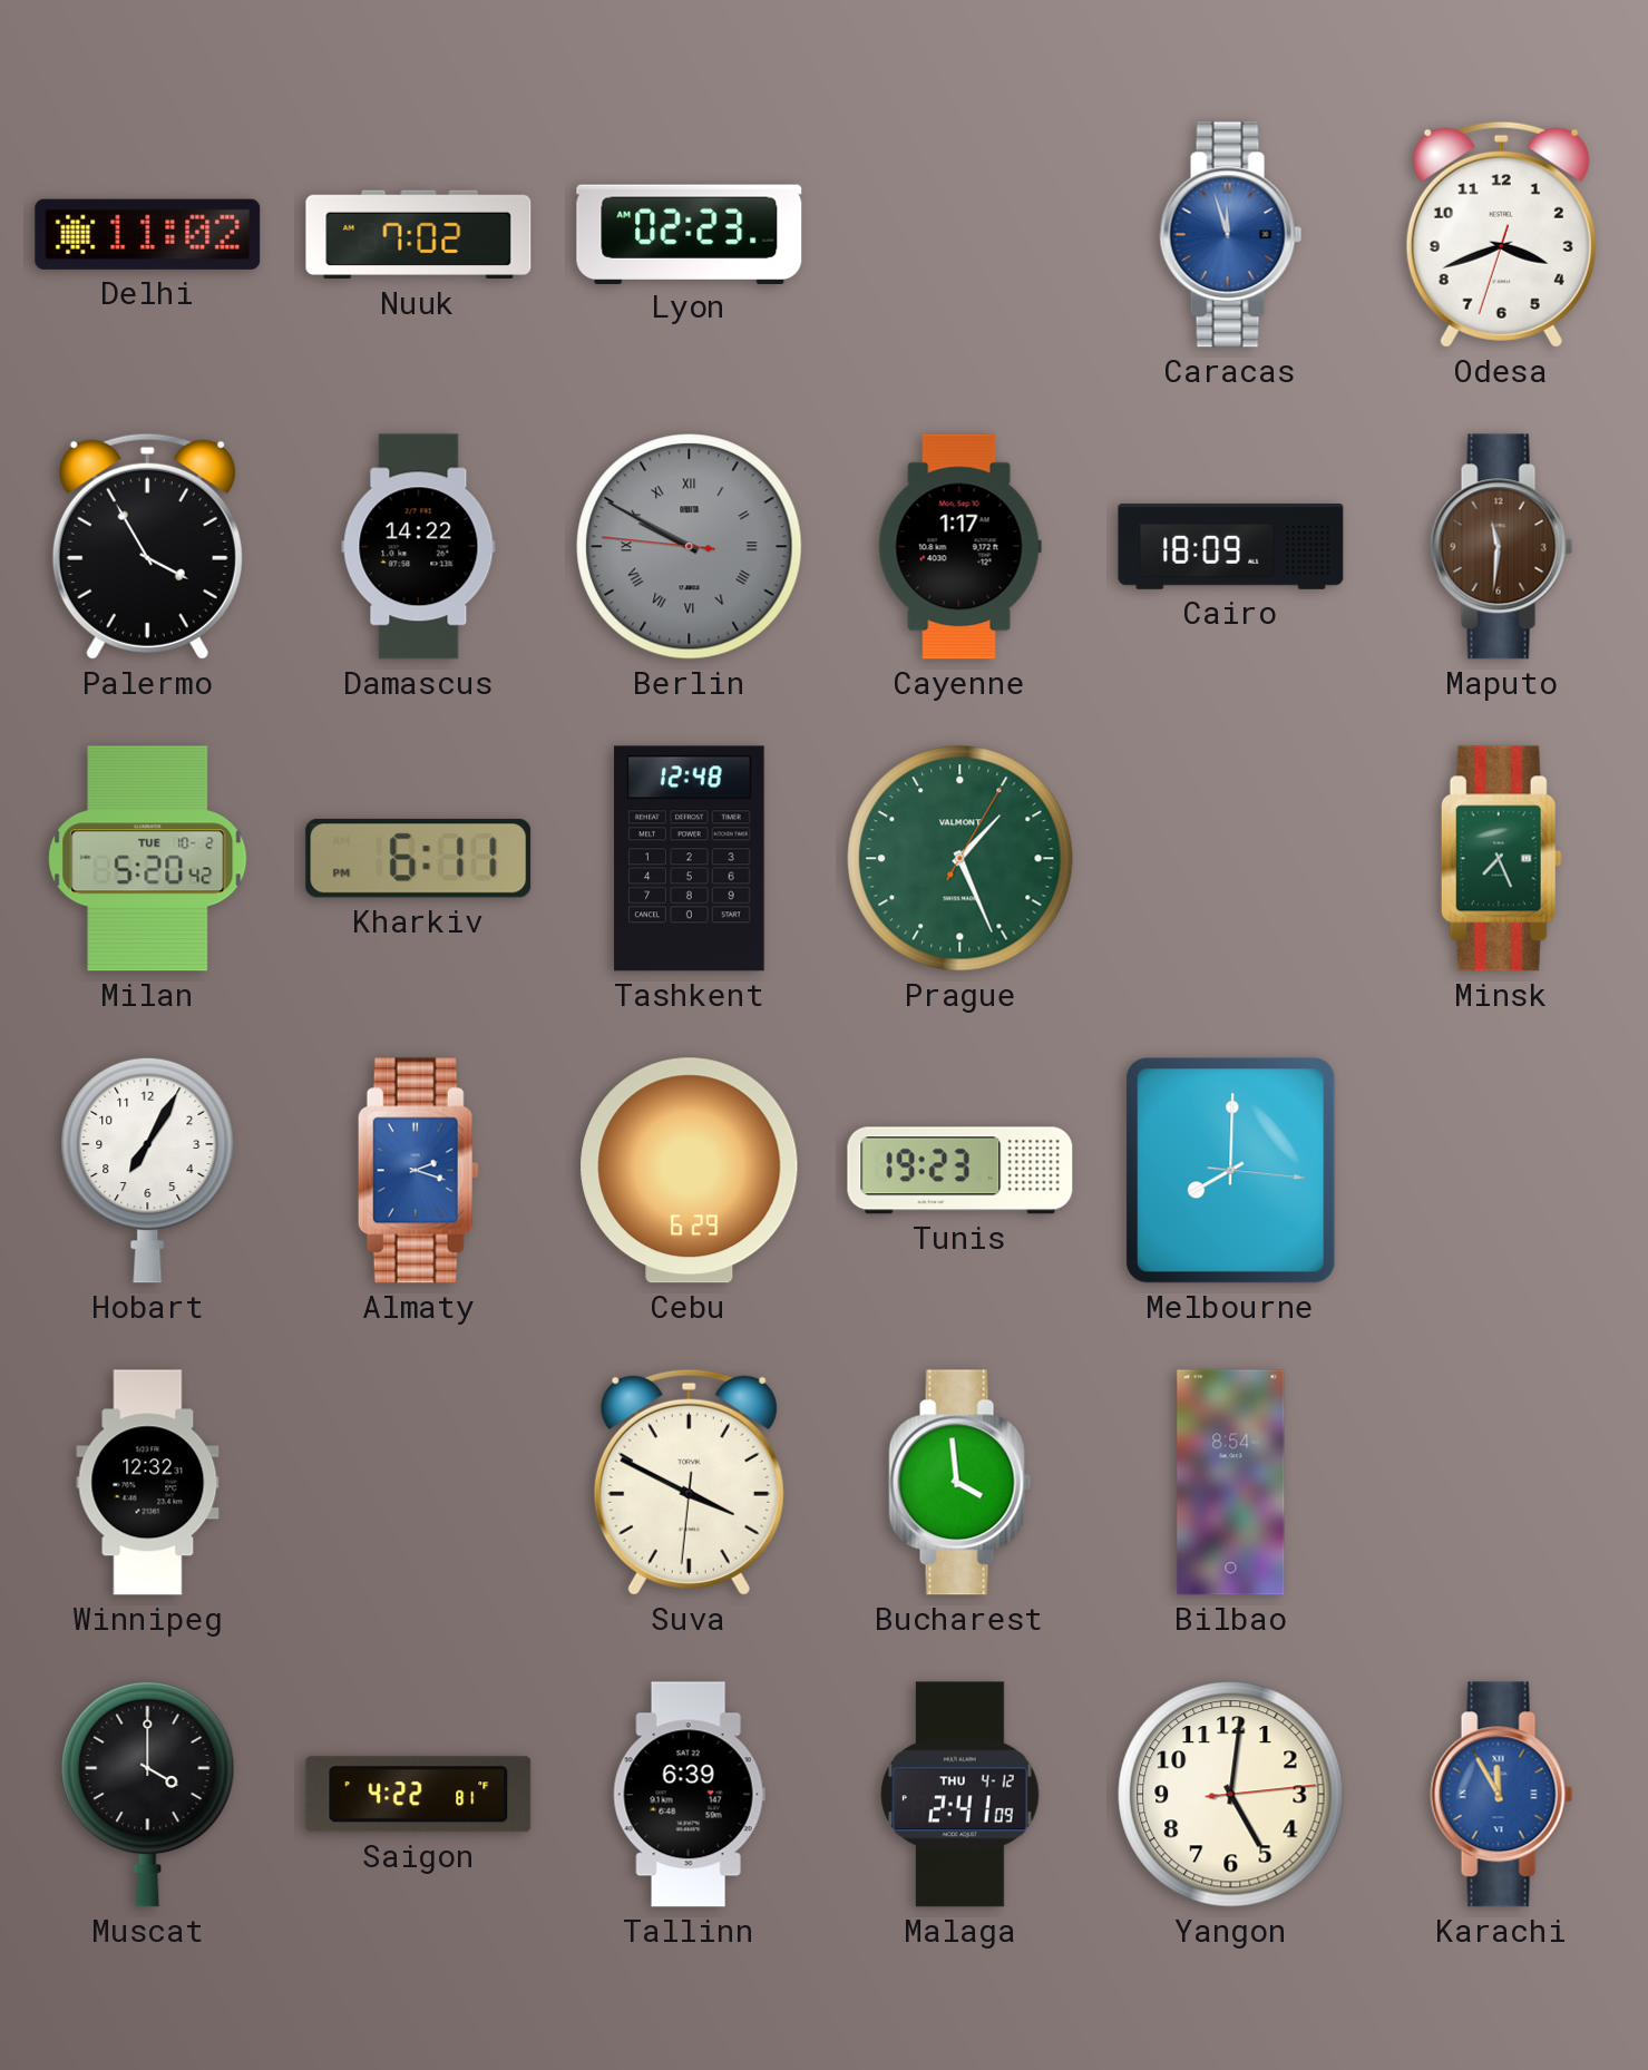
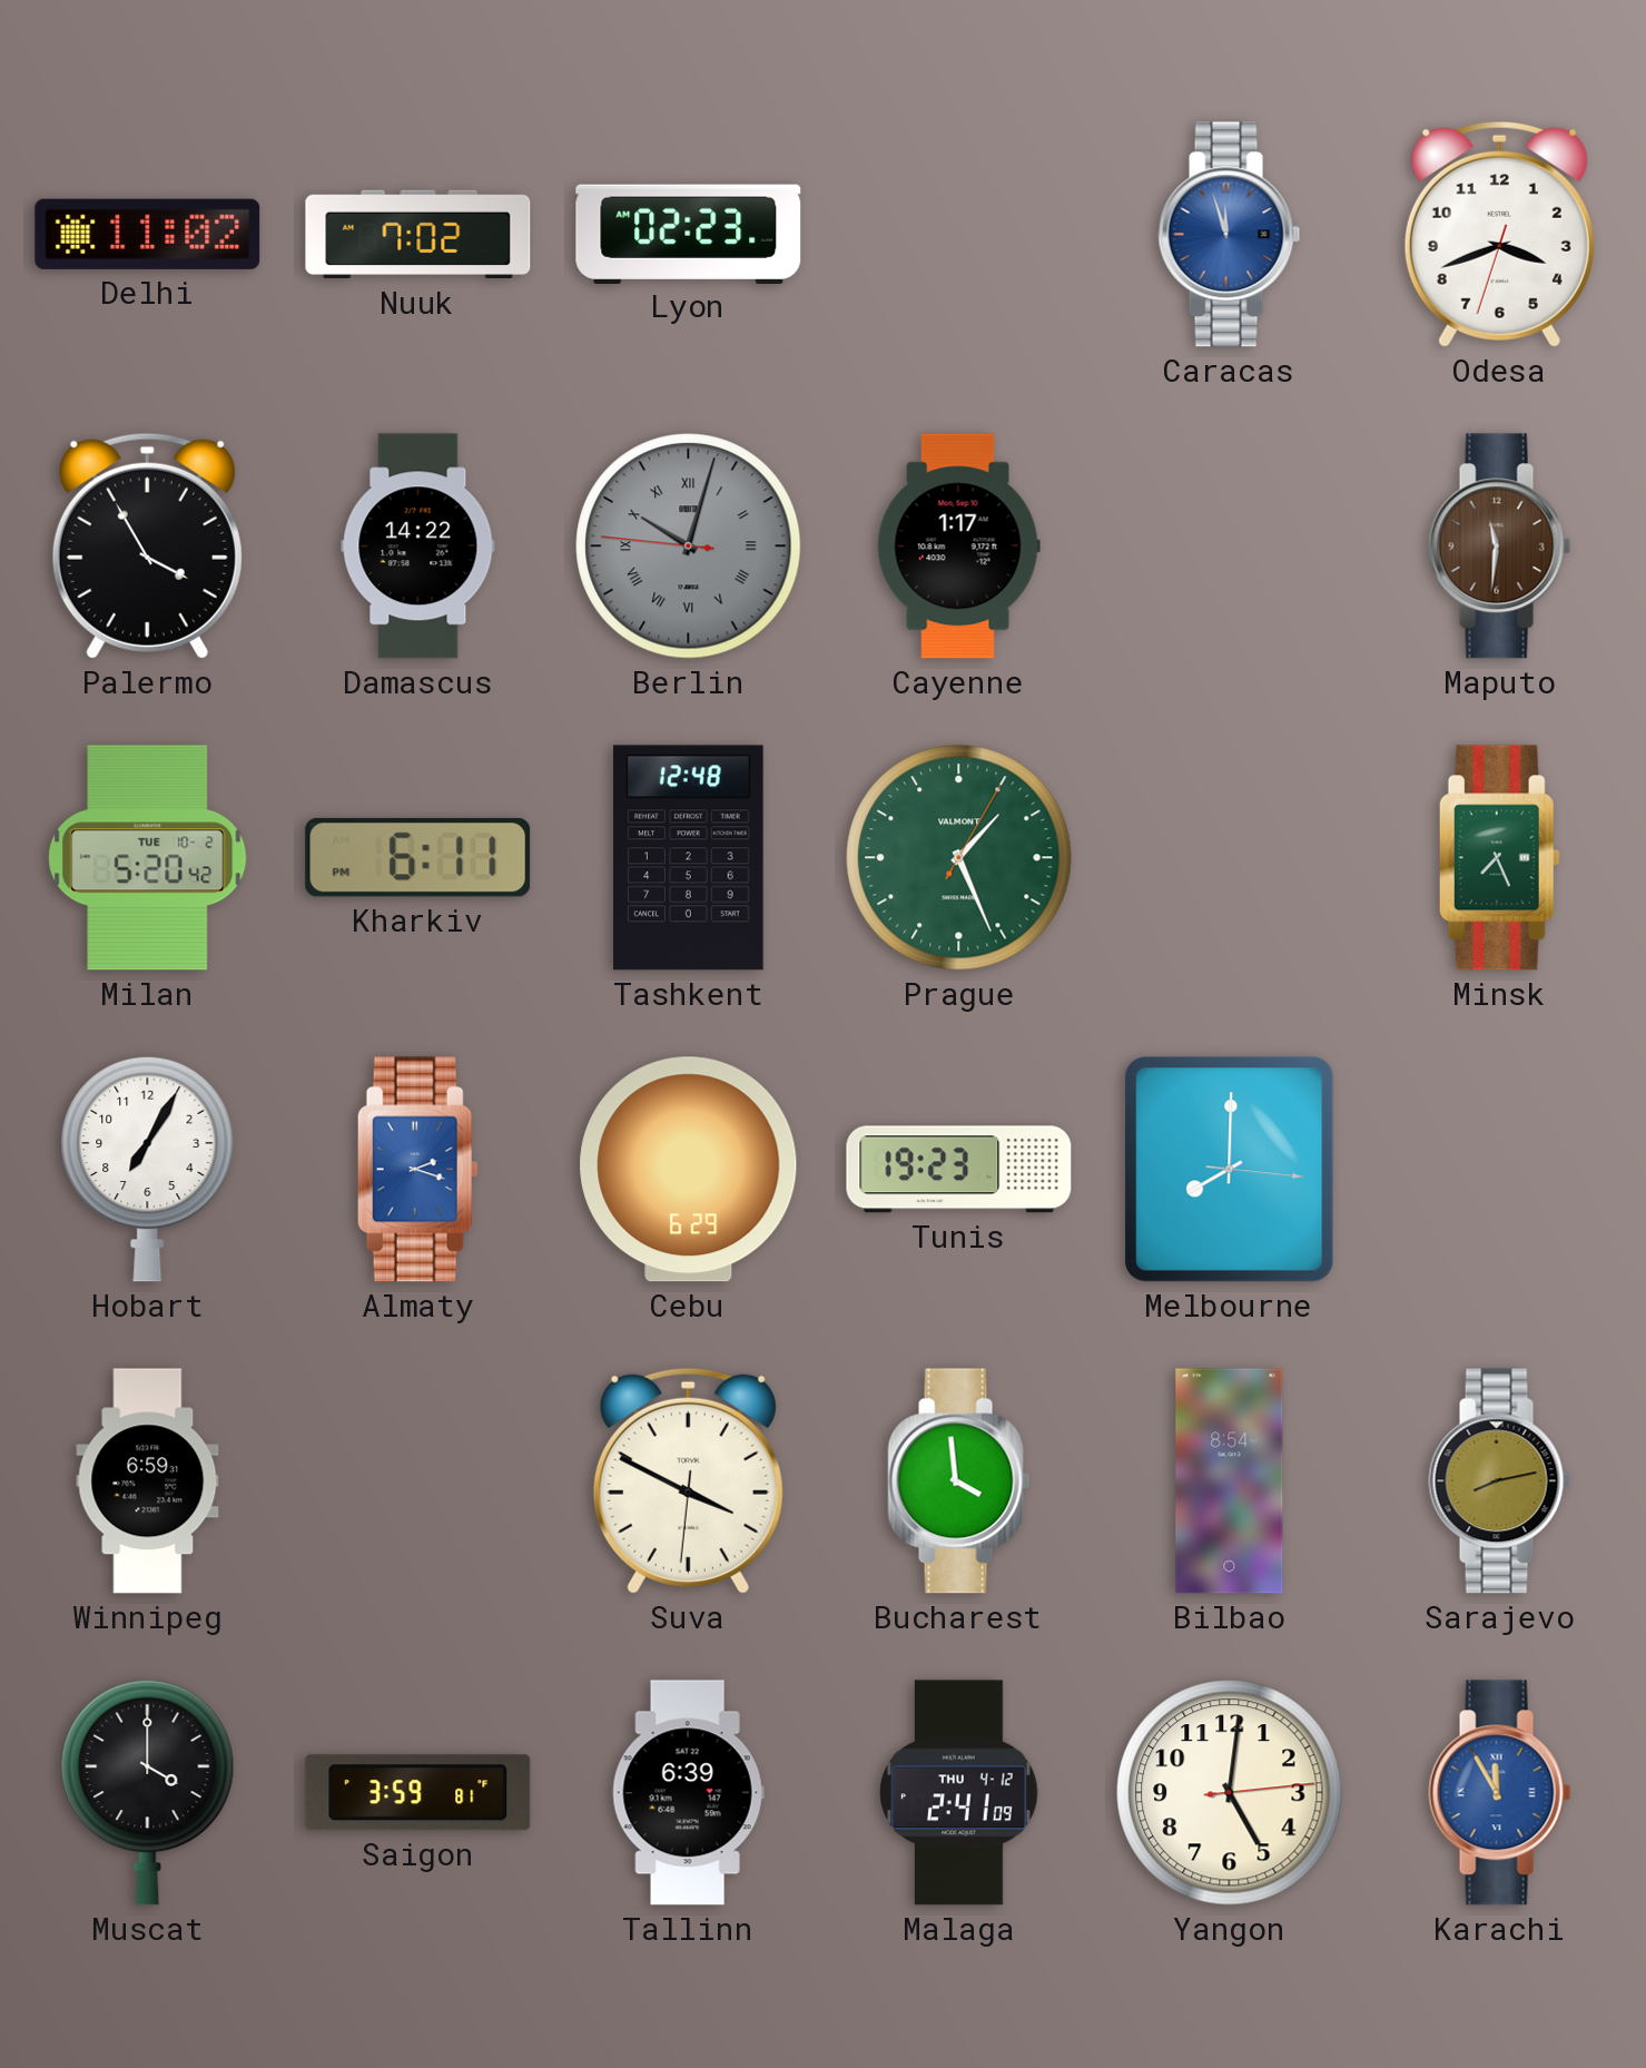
Berlin: 9:49 -> 10:02
Cairo: 18:09 -> none
Winnipeg: 12:32 -> 6:59
Sarajevo: none -> 8:13
Saigon: 4:22 -> 3:59
